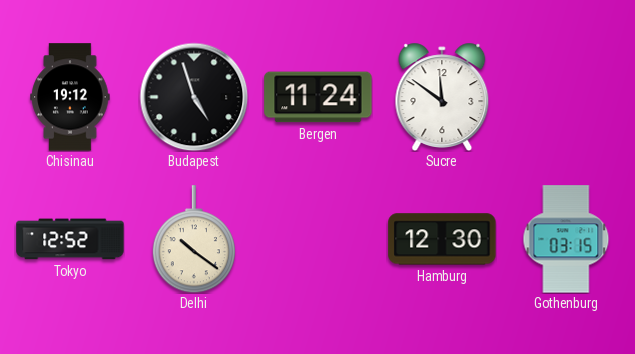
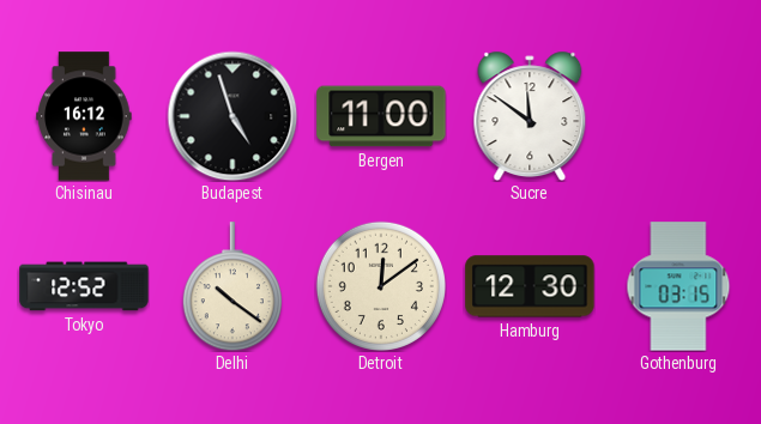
Chisinau: 19:12 -> 16:12
Bergen: 11:24 -> 11:00
Detroit: none -> 12:09
